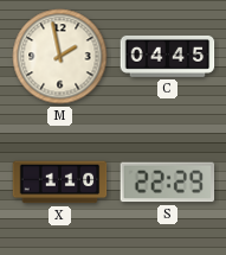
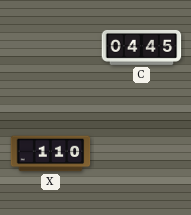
M: 1:58 -> none
S: 22:29 -> none
